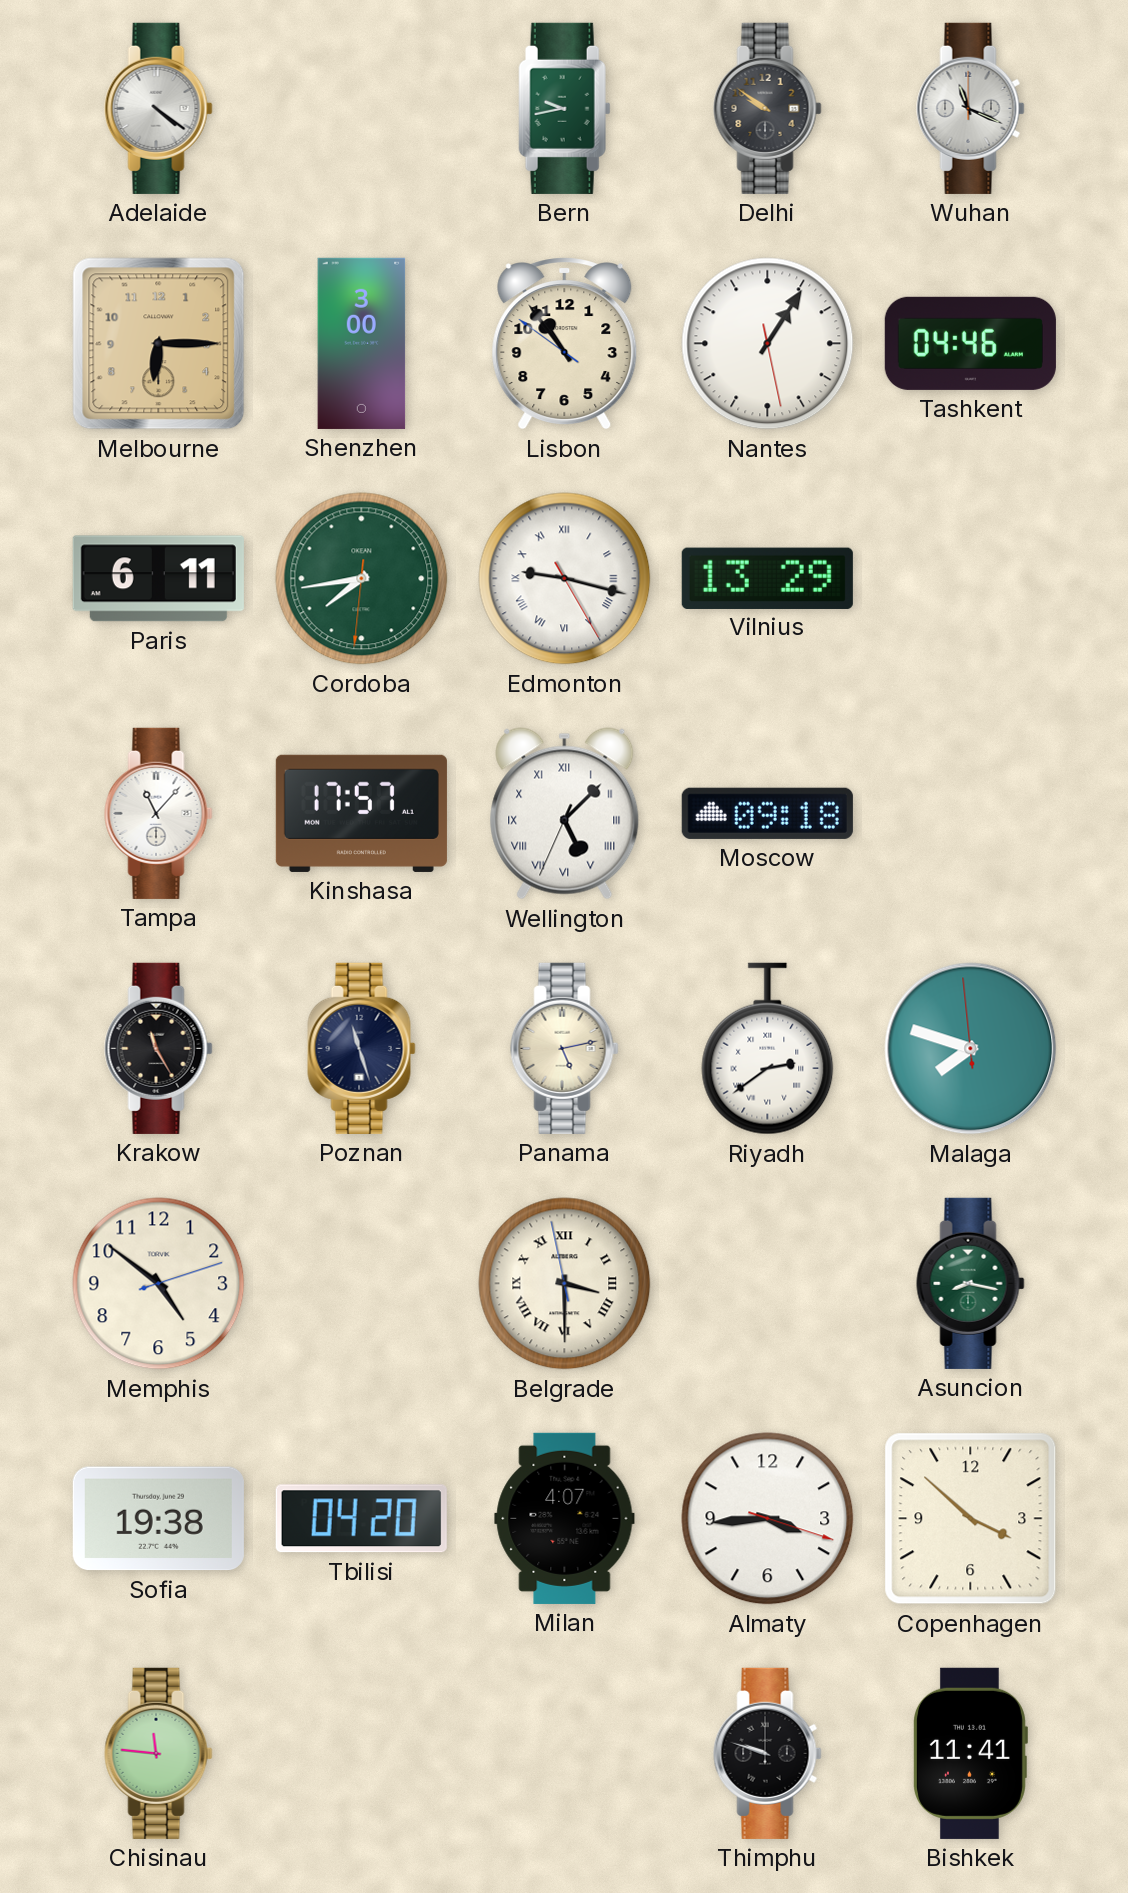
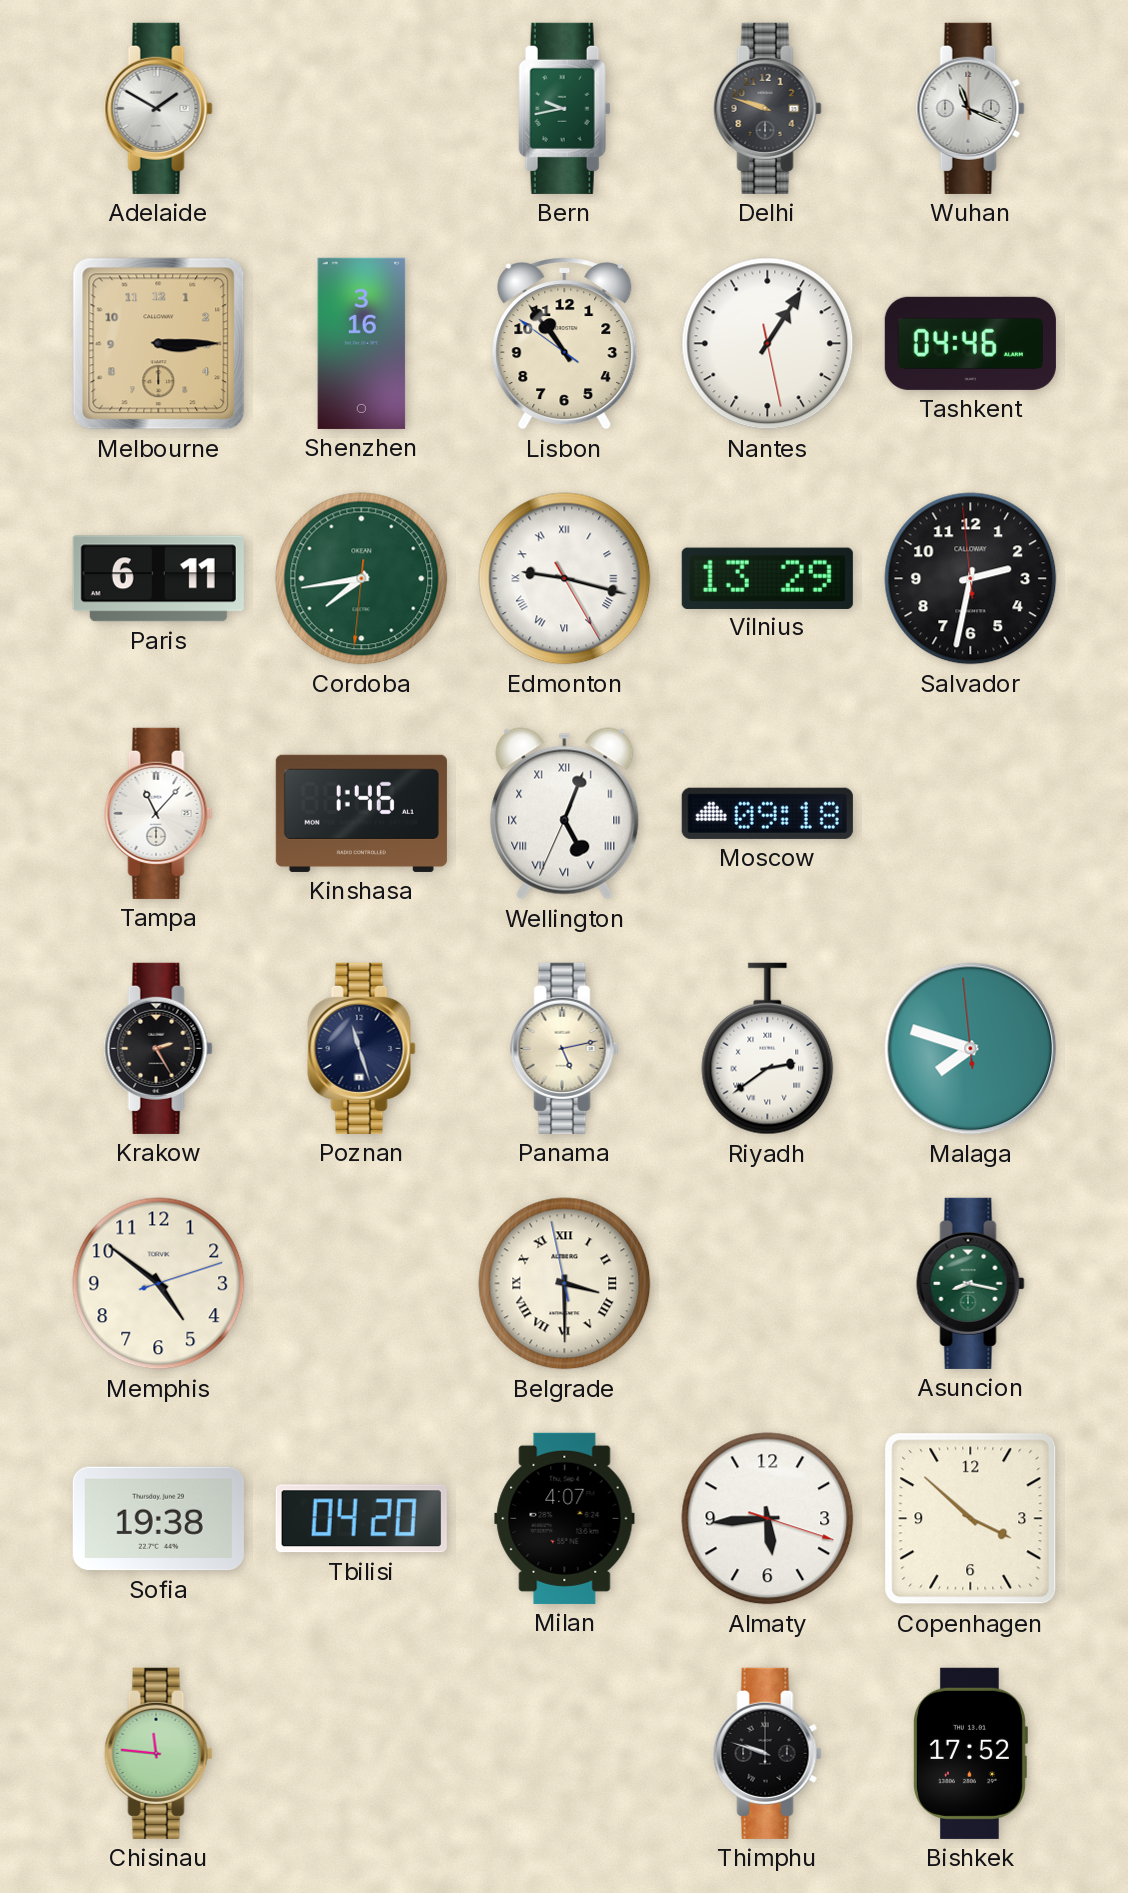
Adelaide: 4:21 -> 1:50
Delhi: 9:51 -> 9:48
Melbourne: 6:15 -> 3:15
Shenzhen: 3:00 -> 3:16
Salvador: none -> 2:31
Kinshasa: 17:57 -> 1:46
Wellington: 5:07 -> 5:03
Krakow: 11:25 -> 2:25
Almaty: 3:44 -> 5:44
Bishkek: 11:41 -> 17:52
